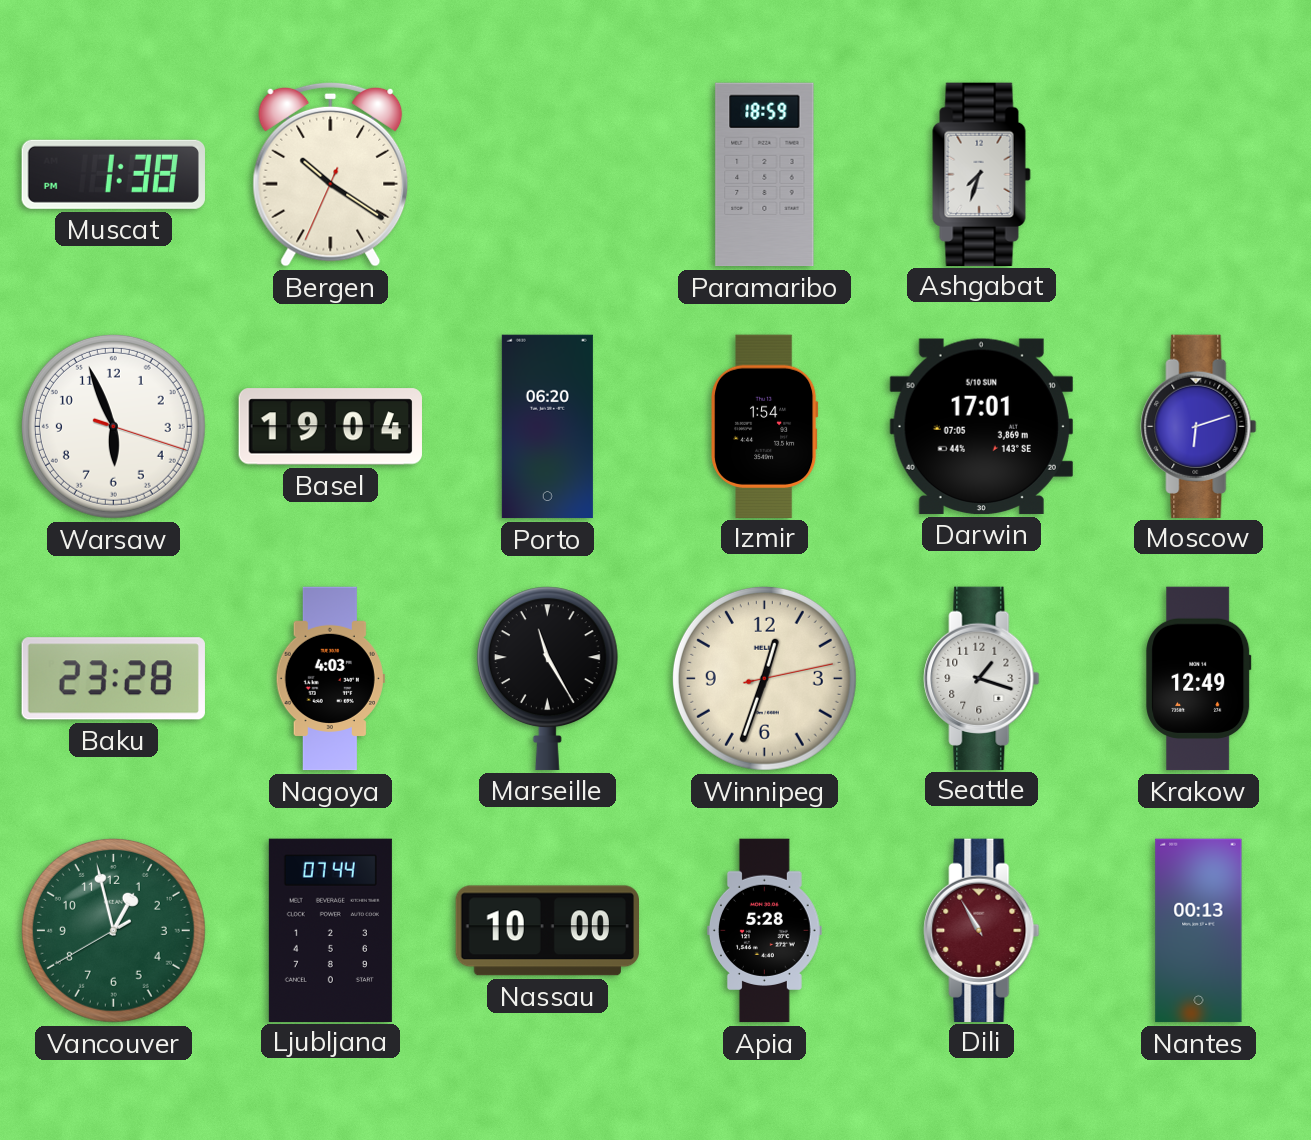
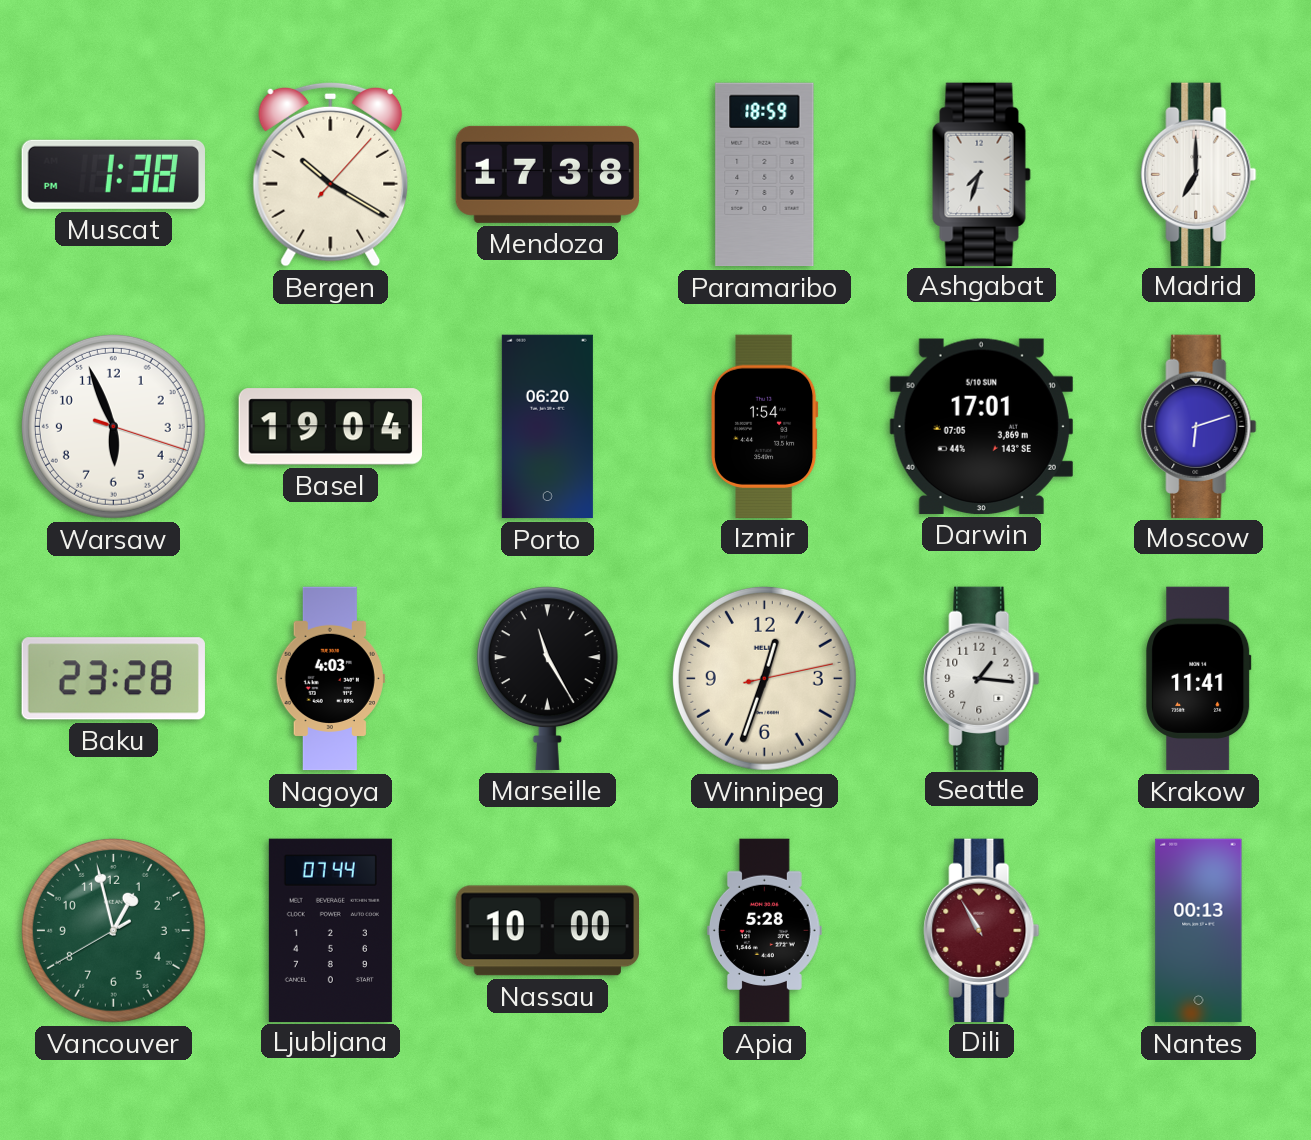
Bergen: 10:20:34 -> 10:20:07
Mendoza: none -> 17:38
Madrid: none -> 7:00
Seattle: 1:18 -> 1:16
Krakow: 12:49 -> 11:41
